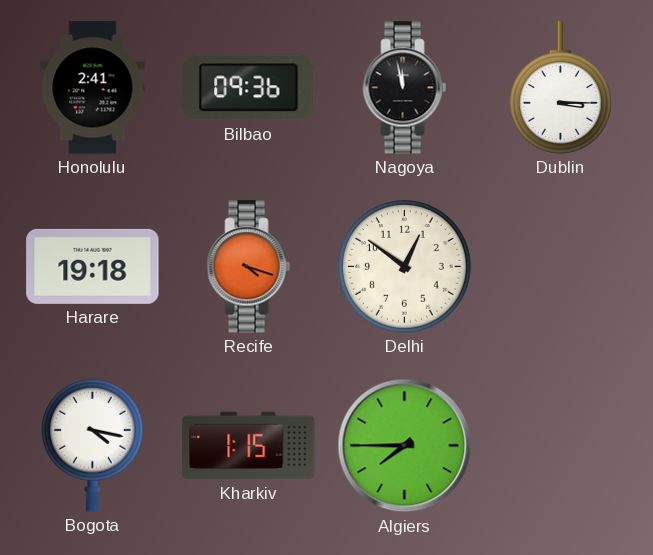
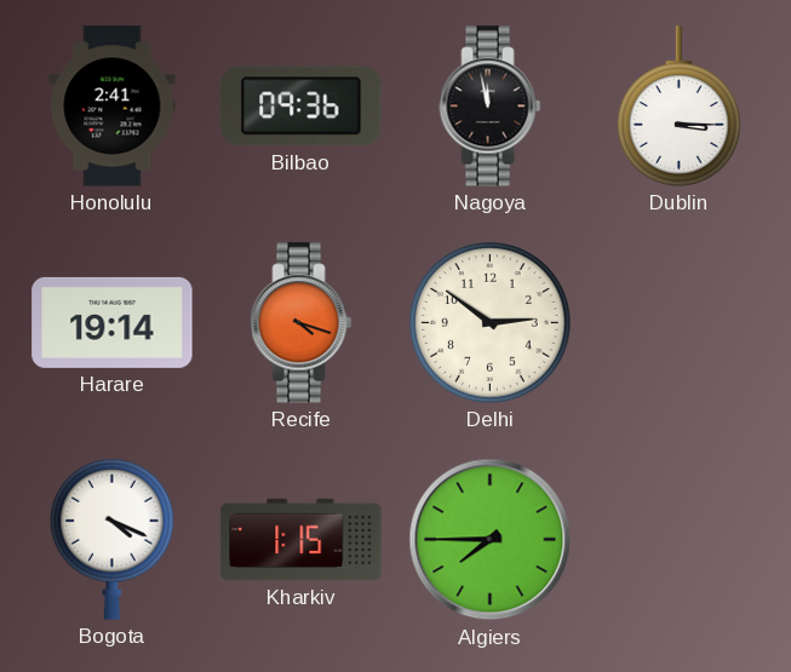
Harare: 19:18 -> 19:14
Delhi: 12:51 -> 2:51
Bogota: 4:17 -> 4:19
